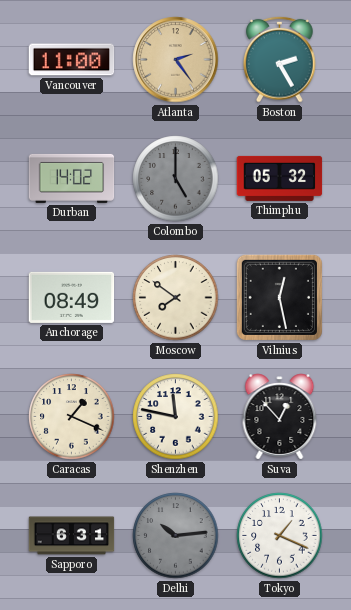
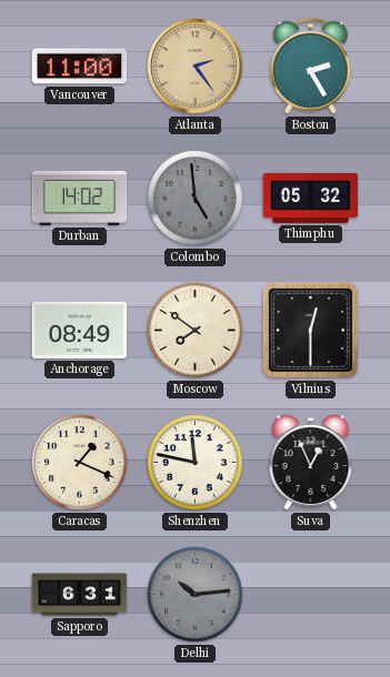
Colombo: 5:00 -> 4:59
Vilnius: 12:28 -> 12:30
Suva: 12:53 -> 12:56
Tokyo: 1:19 -> none
